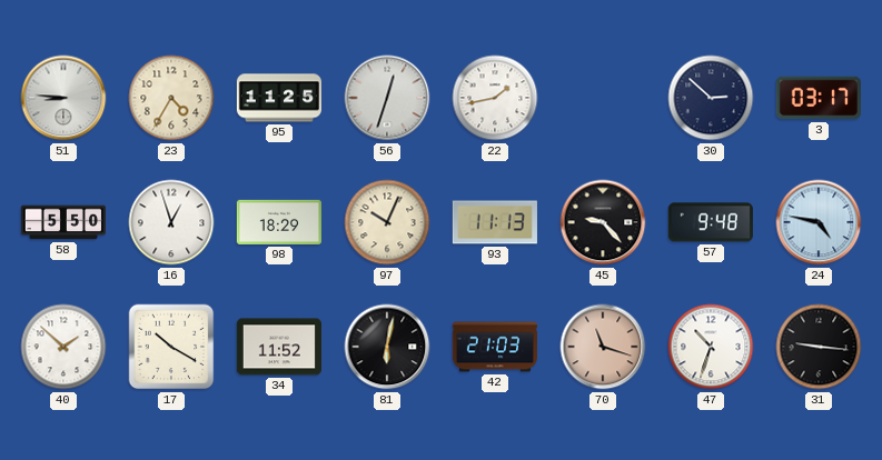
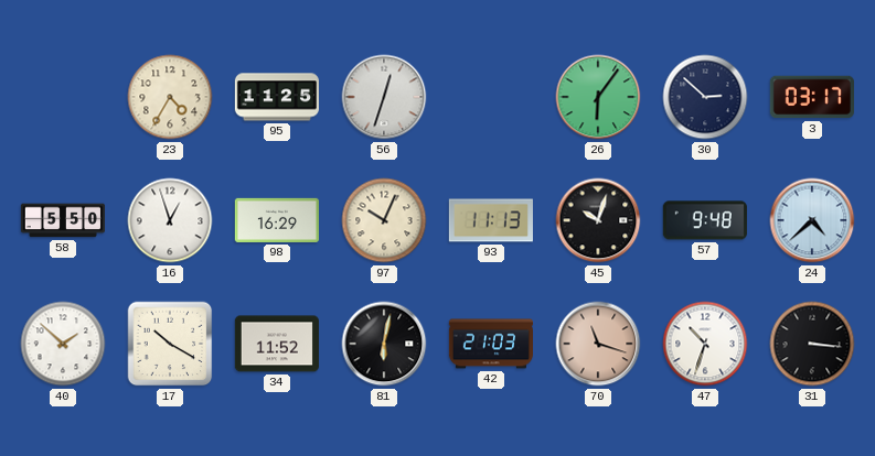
51: 8:46 -> none
22: 1:43 -> none
26: none -> 6:06
98: 18:29 -> 16:29
45: 9:23 -> 10:03
24: 4:47 -> 4:38
31: 9:16 -> 3:16
